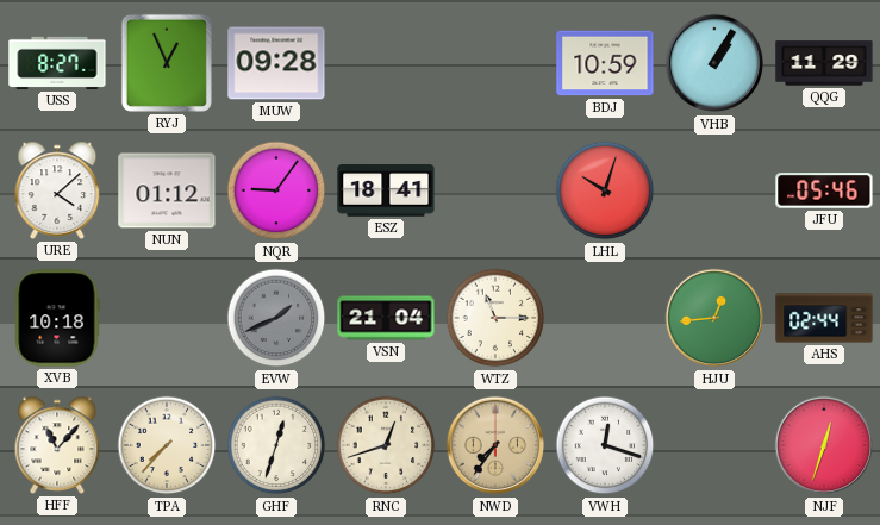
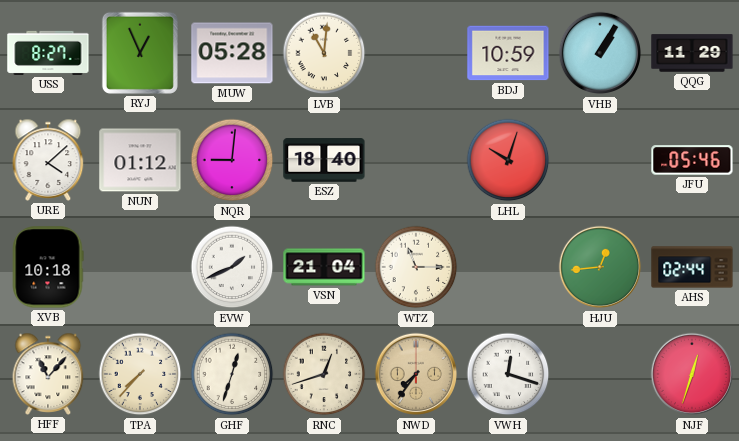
MUW: 09:28 -> 05:28
LVB: none -> 11:01
NQR: 9:06 -> 9:01
ESZ: 18:41 -> 18:40
EVW dial: grey -> white
